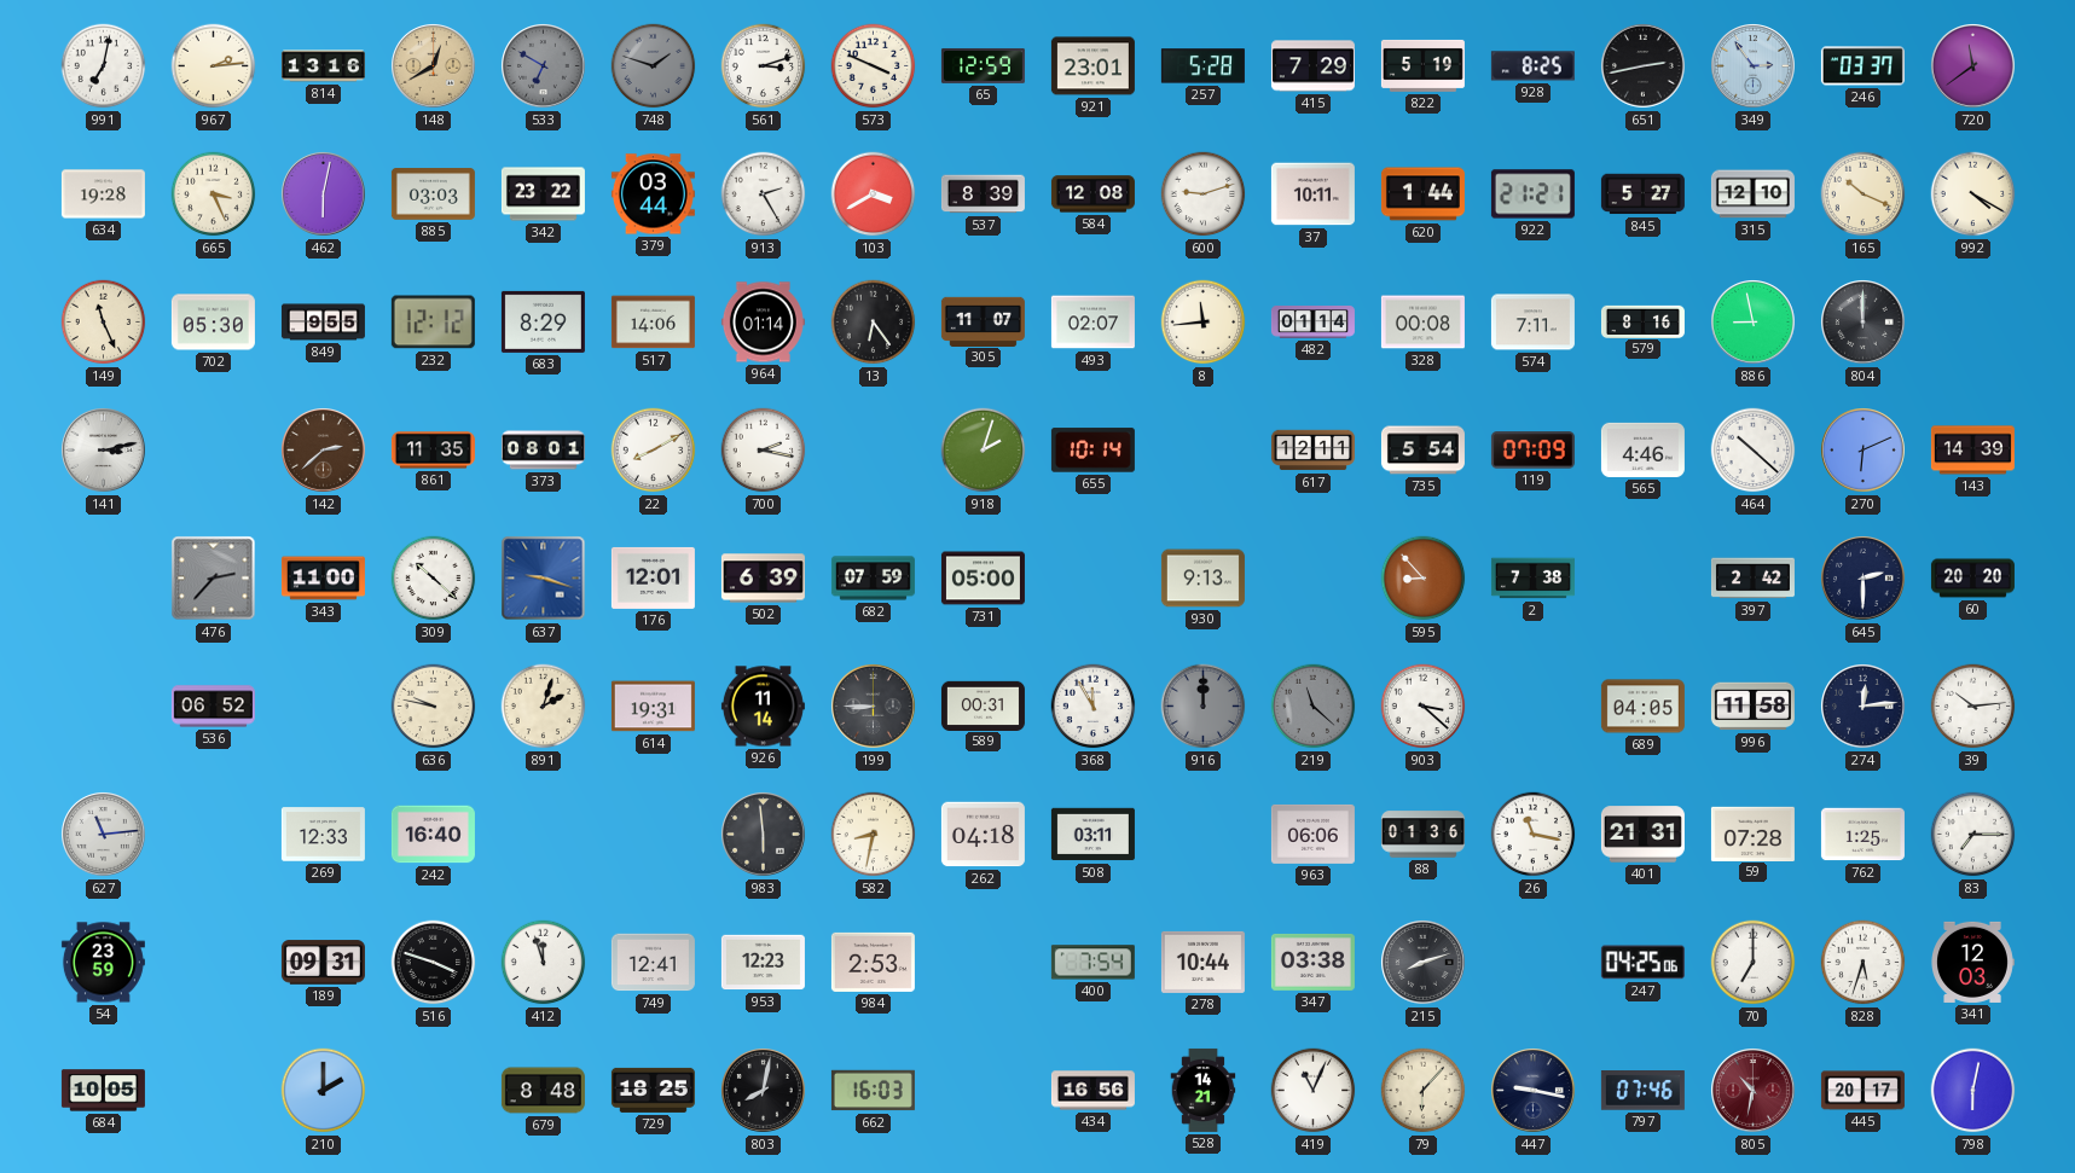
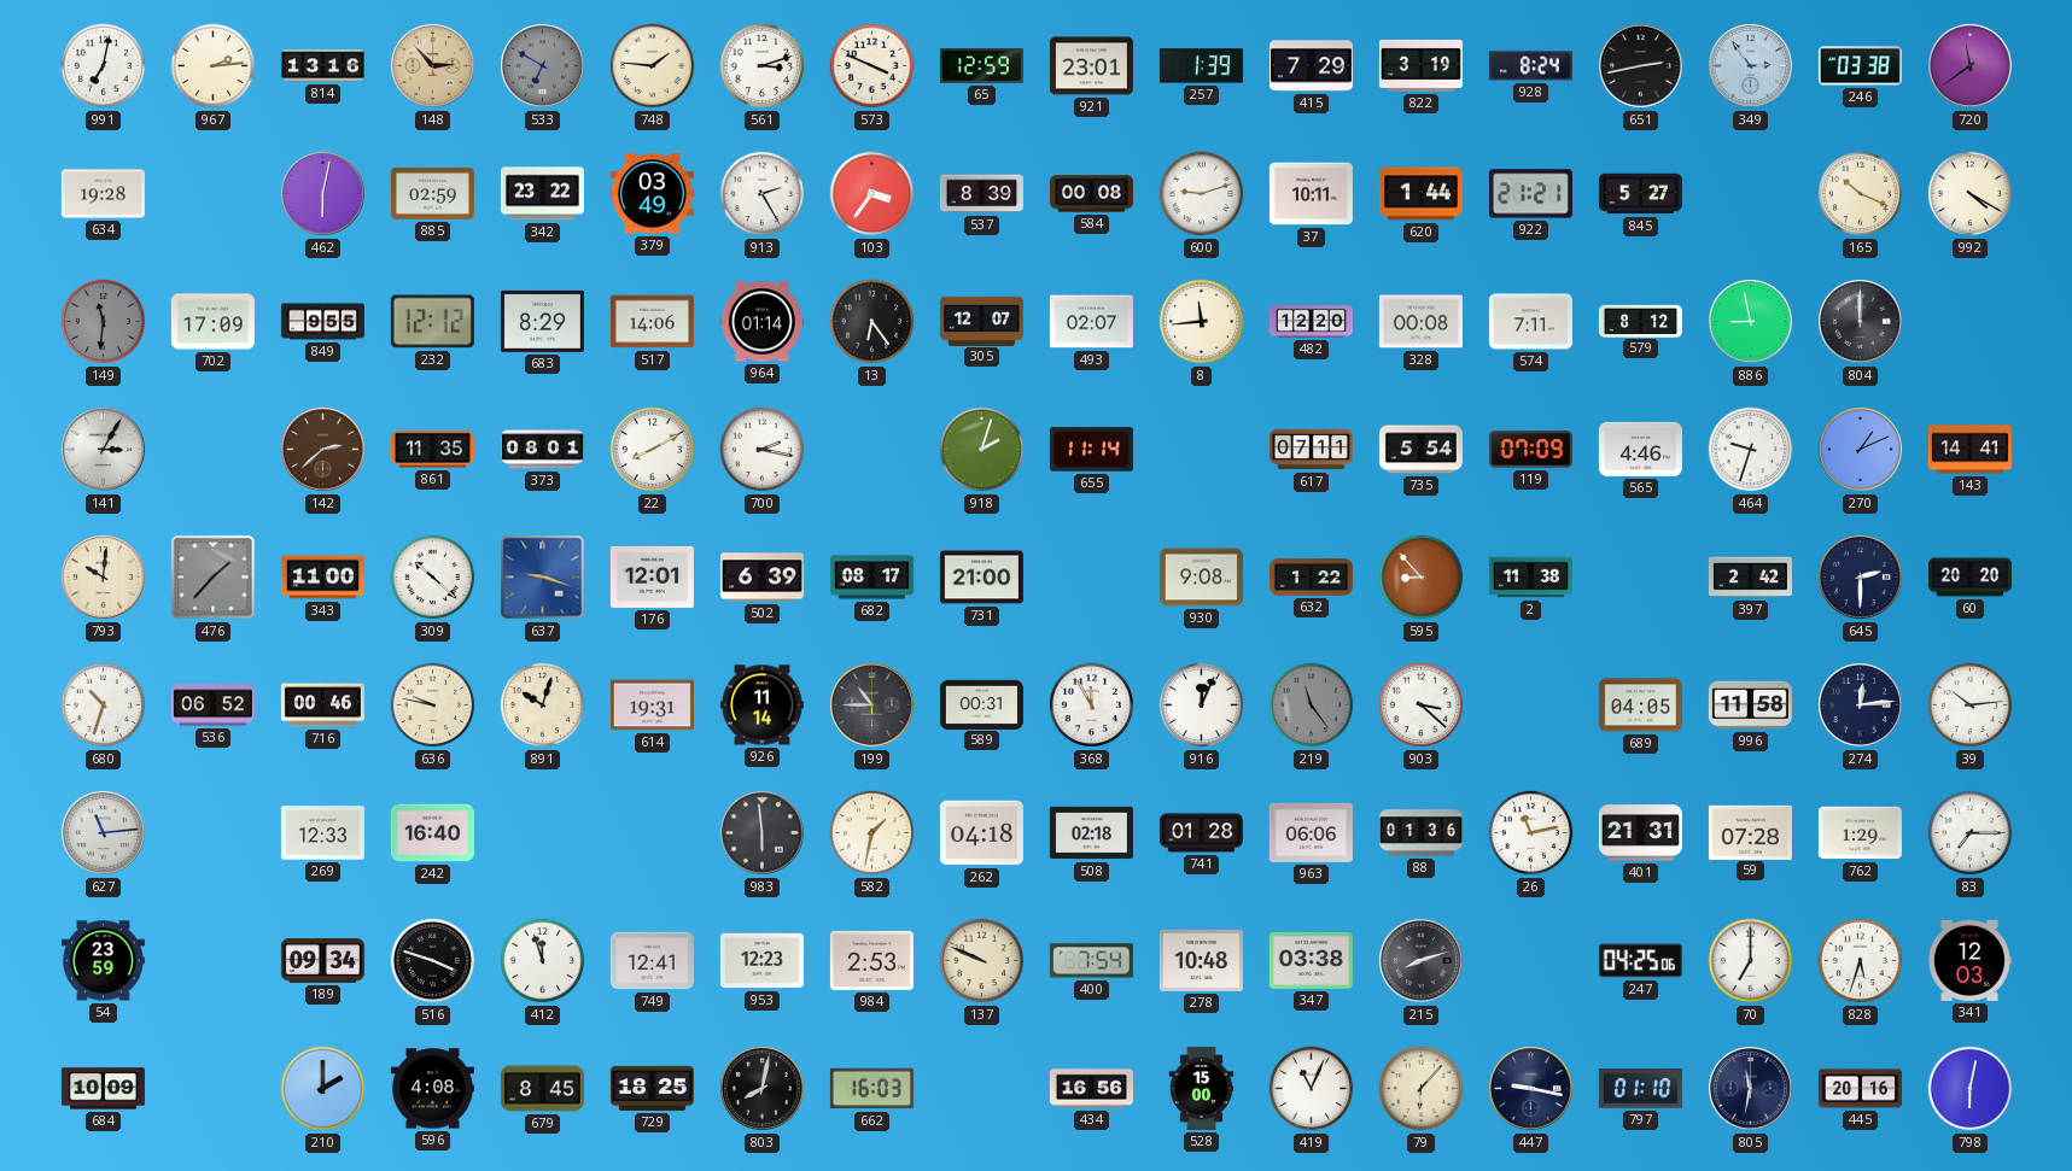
148: 12:40 -> 2:53
748: 1:48 -> 1:46
748 dial: grey -> cream
257: 5:28 -> 1:39
822: 5:19 -> 3:19
928: 8:25 -> 8:24
246: 03:37 -> 03:38
665: 3:26 -> none
885: 03:03 -> 02:59
379: 03:44 -> 03:49
103: 3:40 -> 3:36
584: 12:08 -> 00:08
315: 12:10 -> none
149: 11:26 -> 11:31
149 dial: cream -> grey
702: 05:30 -> 17:09
305: 11:07 -> 12:07
482: 01:14 -> 12:20
579: 8:16 -> 8:12
141: 3:13 -> 3:05
655: 10:14 -> 11:14
617: 12:11 -> 07:11
464: 10:22 -> 9:33
270: 6:11 -> 1:11
143: 14:39 -> 14:41
793: none -> 10:01
476: 2:37 -> 1:37
682: 07:59 -> 08:17
731: 05:00 -> 21:00
930: 9:13 -> 9:08
632: none -> 1:22
2: 7:38 -> 11:38
680: none -> 10:33
716: none -> 00:46
891: 2:03 -> 10:03
199: 8:45 -> 10:45
916: 12:00 -> 12:04
916 dial: grey -> white
219: 11:22 -> 11:24
582: 8:32 -> 1:32
508: 03:11 -> 02:18
741: none -> 01:28
26: 11:17 -> 11:13
762: 1:25 -> 1:29
189: 09:31 -> 09:34
137: none -> 9:49
278: 10:44 -> 10:48
684: 10:05 -> 10:09
596: none -> 4:08
679: 8:48 -> 8:45
528: 14:21 -> 15:00
797: 07:46 -> 01:10
805: 10:32 -> 11:32
805 dial: burgundy -> navy
445: 20:17 -> 20:16
